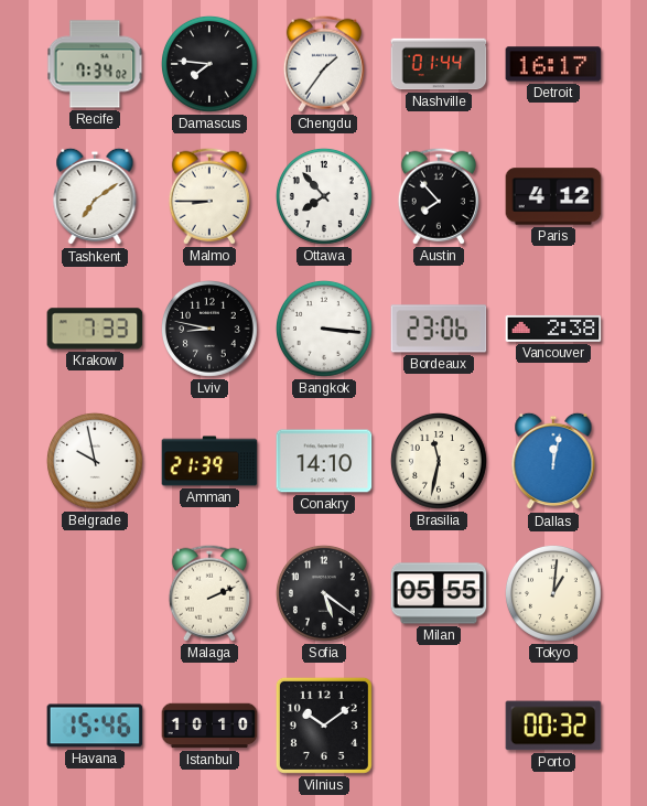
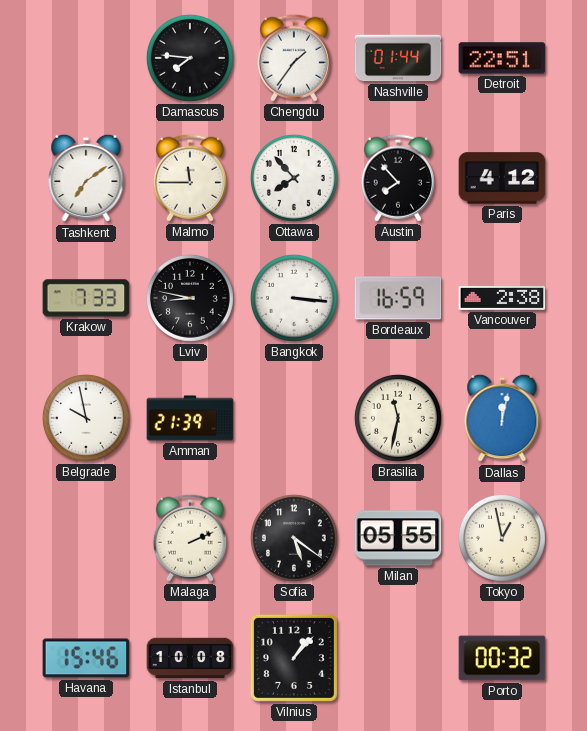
Recife: 7:34 -> none
Detroit: 16:17 -> 22:51
Malmo: 8:45 -> 11:45
Bordeaux: 23:06 -> 16:59
Conakry: 14:10 -> none
Tokyo: 1:01 -> 12:58
Istanbul: 10:10 -> 10:08
Vilnius: 10:09 -> 1:07
